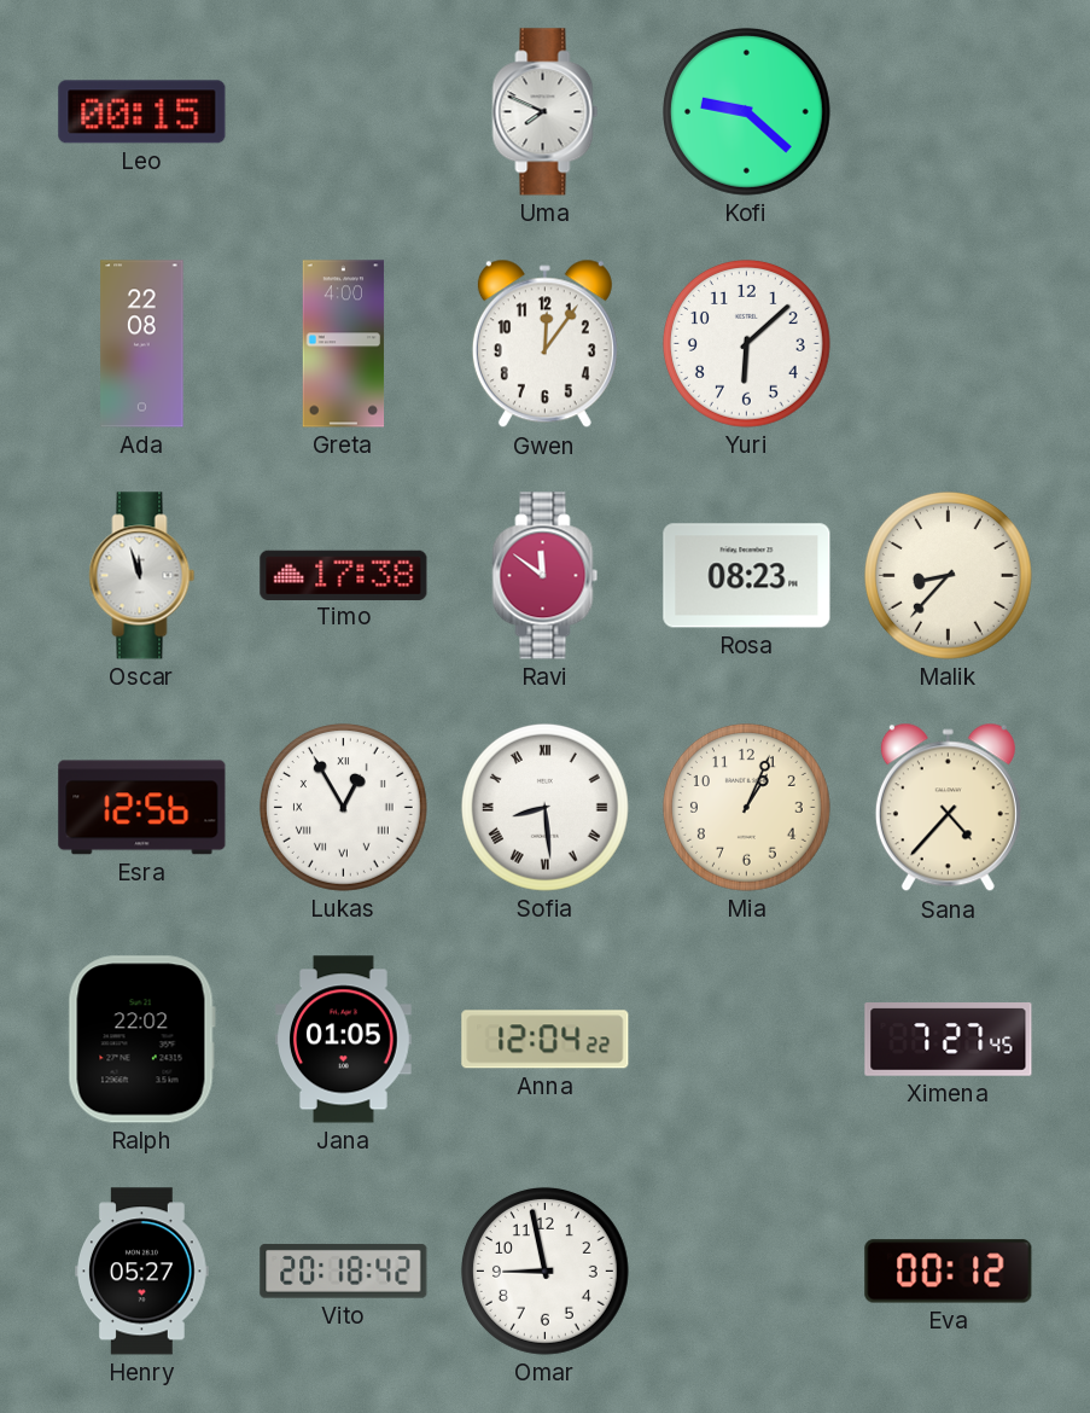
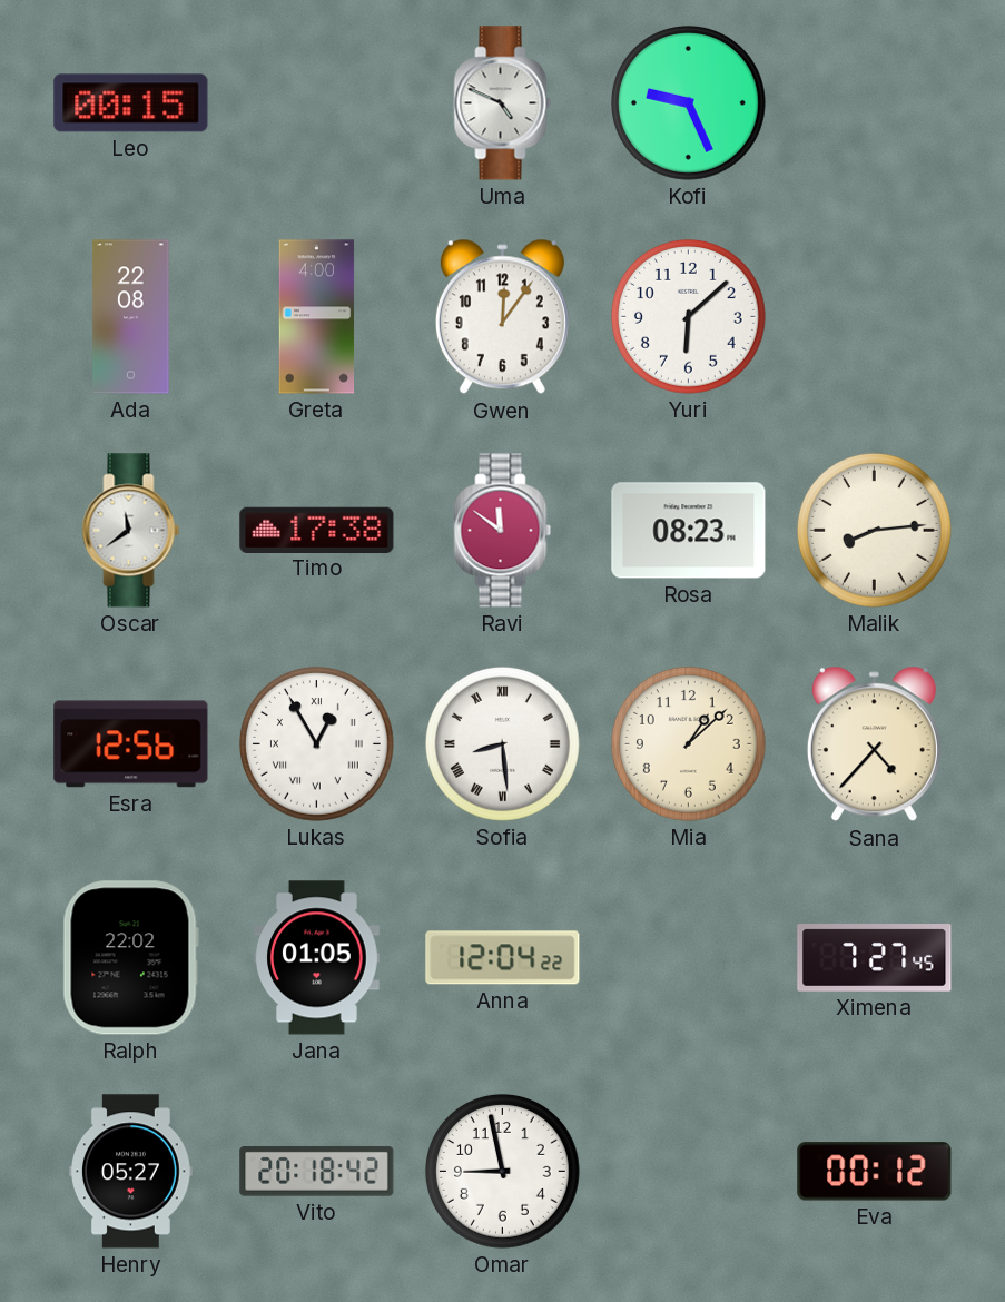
Uma: 7:49 -> 4:49
Kofi: 9:22 -> 9:26
Oscar: 11:57 -> 11:39
Malik: 8:37 -> 8:14
Mia: 1:04 -> 1:08
